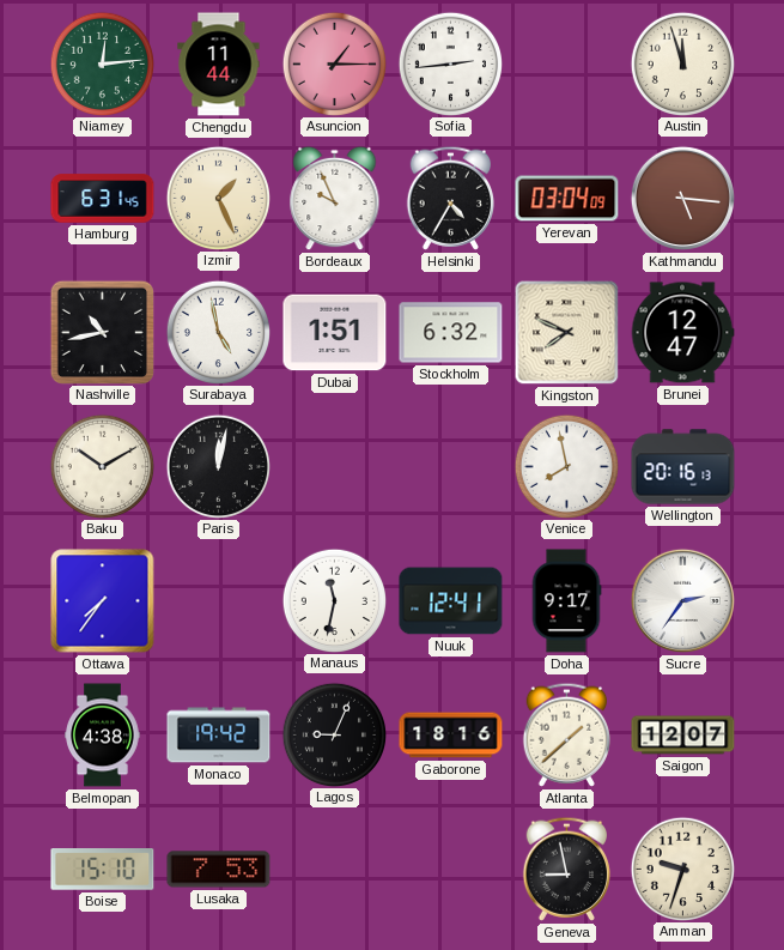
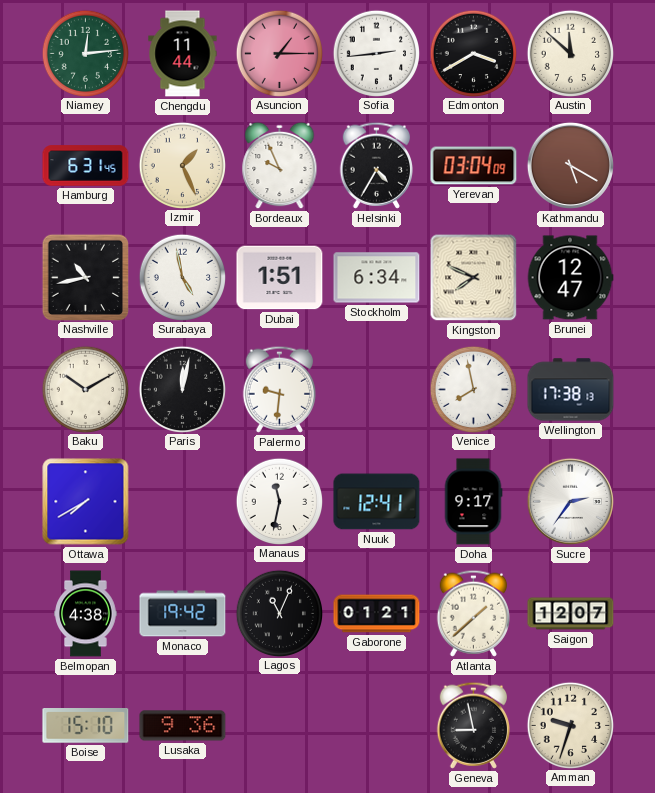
Edmonton: none -> 3:40
Austin: 11:57 -> 11:52
Kathmandu: 5:16 -> 5:20
Stockholm: 6:32 -> 6:34
Palermo: none -> 9:31
Wellington: 20:16 -> 17:38
Ottawa: 7:36 -> 7:40
Lagos: 9:04 -> 11:04
Gaborone: 18:16 -> 01:21
Lusaka: 7:53 -> 9:36
